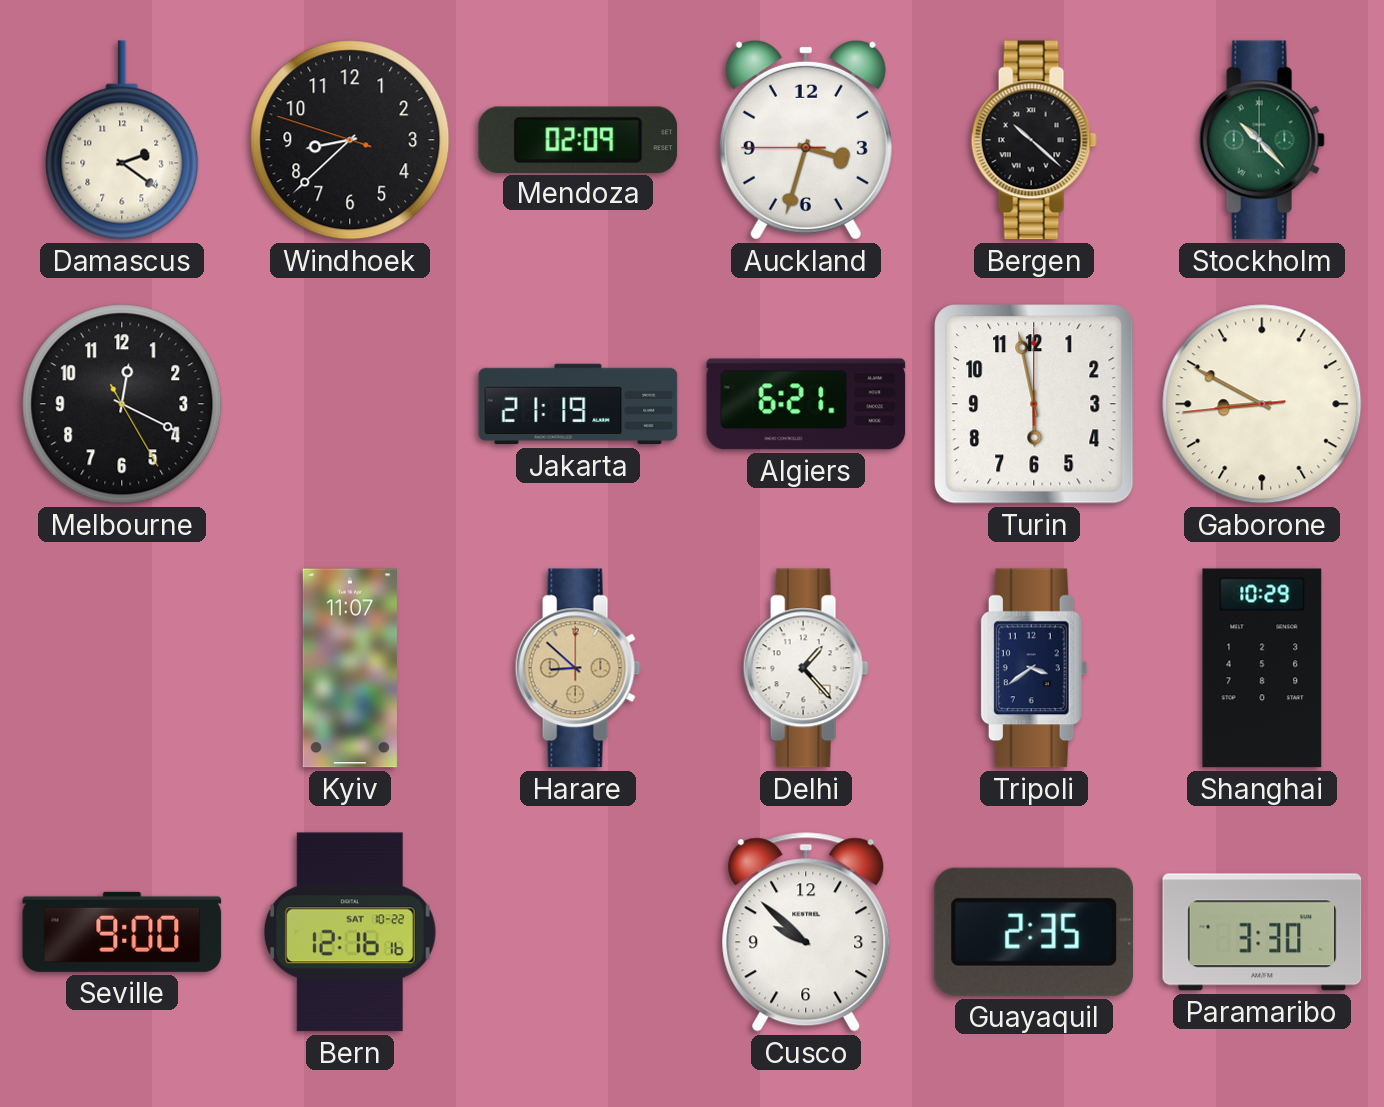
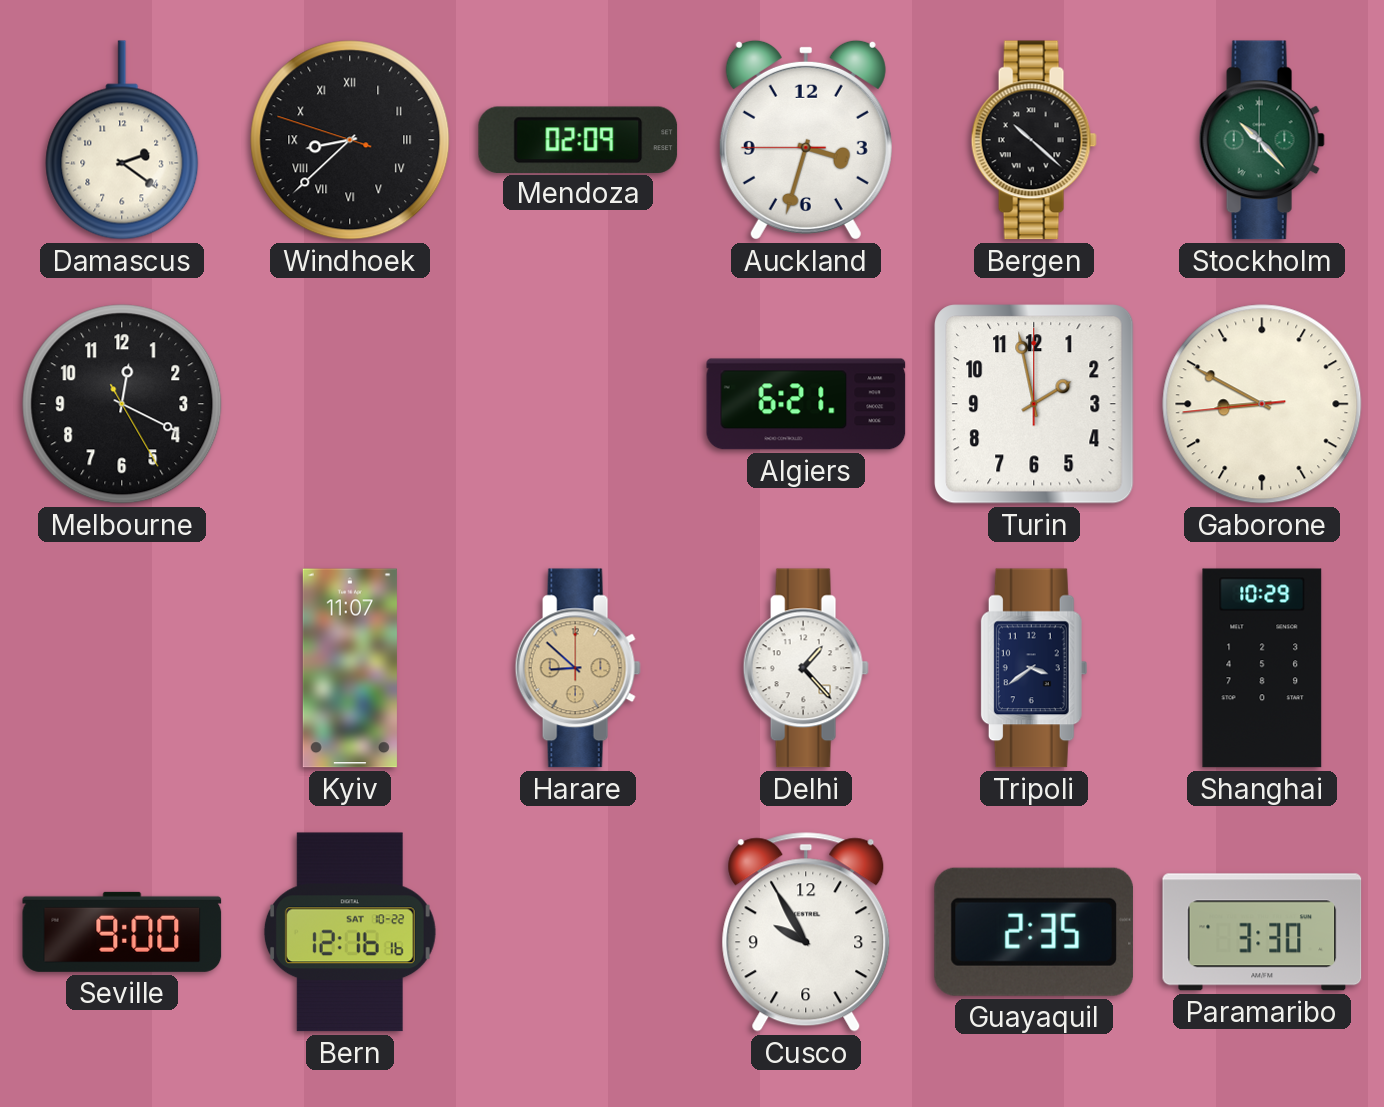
Windhoek numerals: Arabic -> Roman
Jakarta: 21:19 -> none
Turin: 5:58 -> 1:58
Cusco: 9:52 -> 9:55
